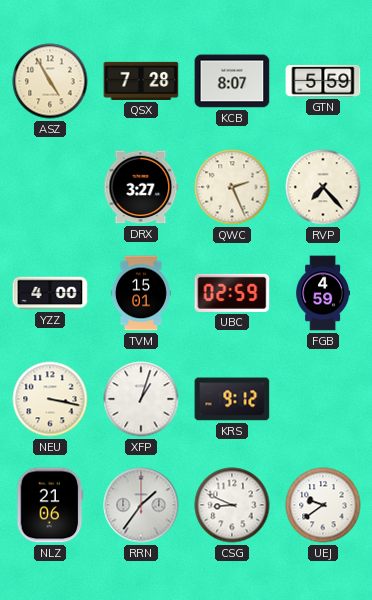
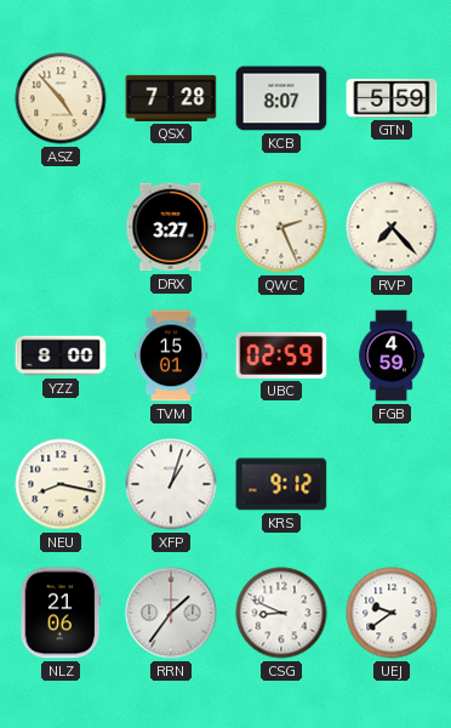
ASZ: 4:55 -> 4:53
YZZ: 4:00 -> 8:00
NEU: 3:17 -> 8:17
